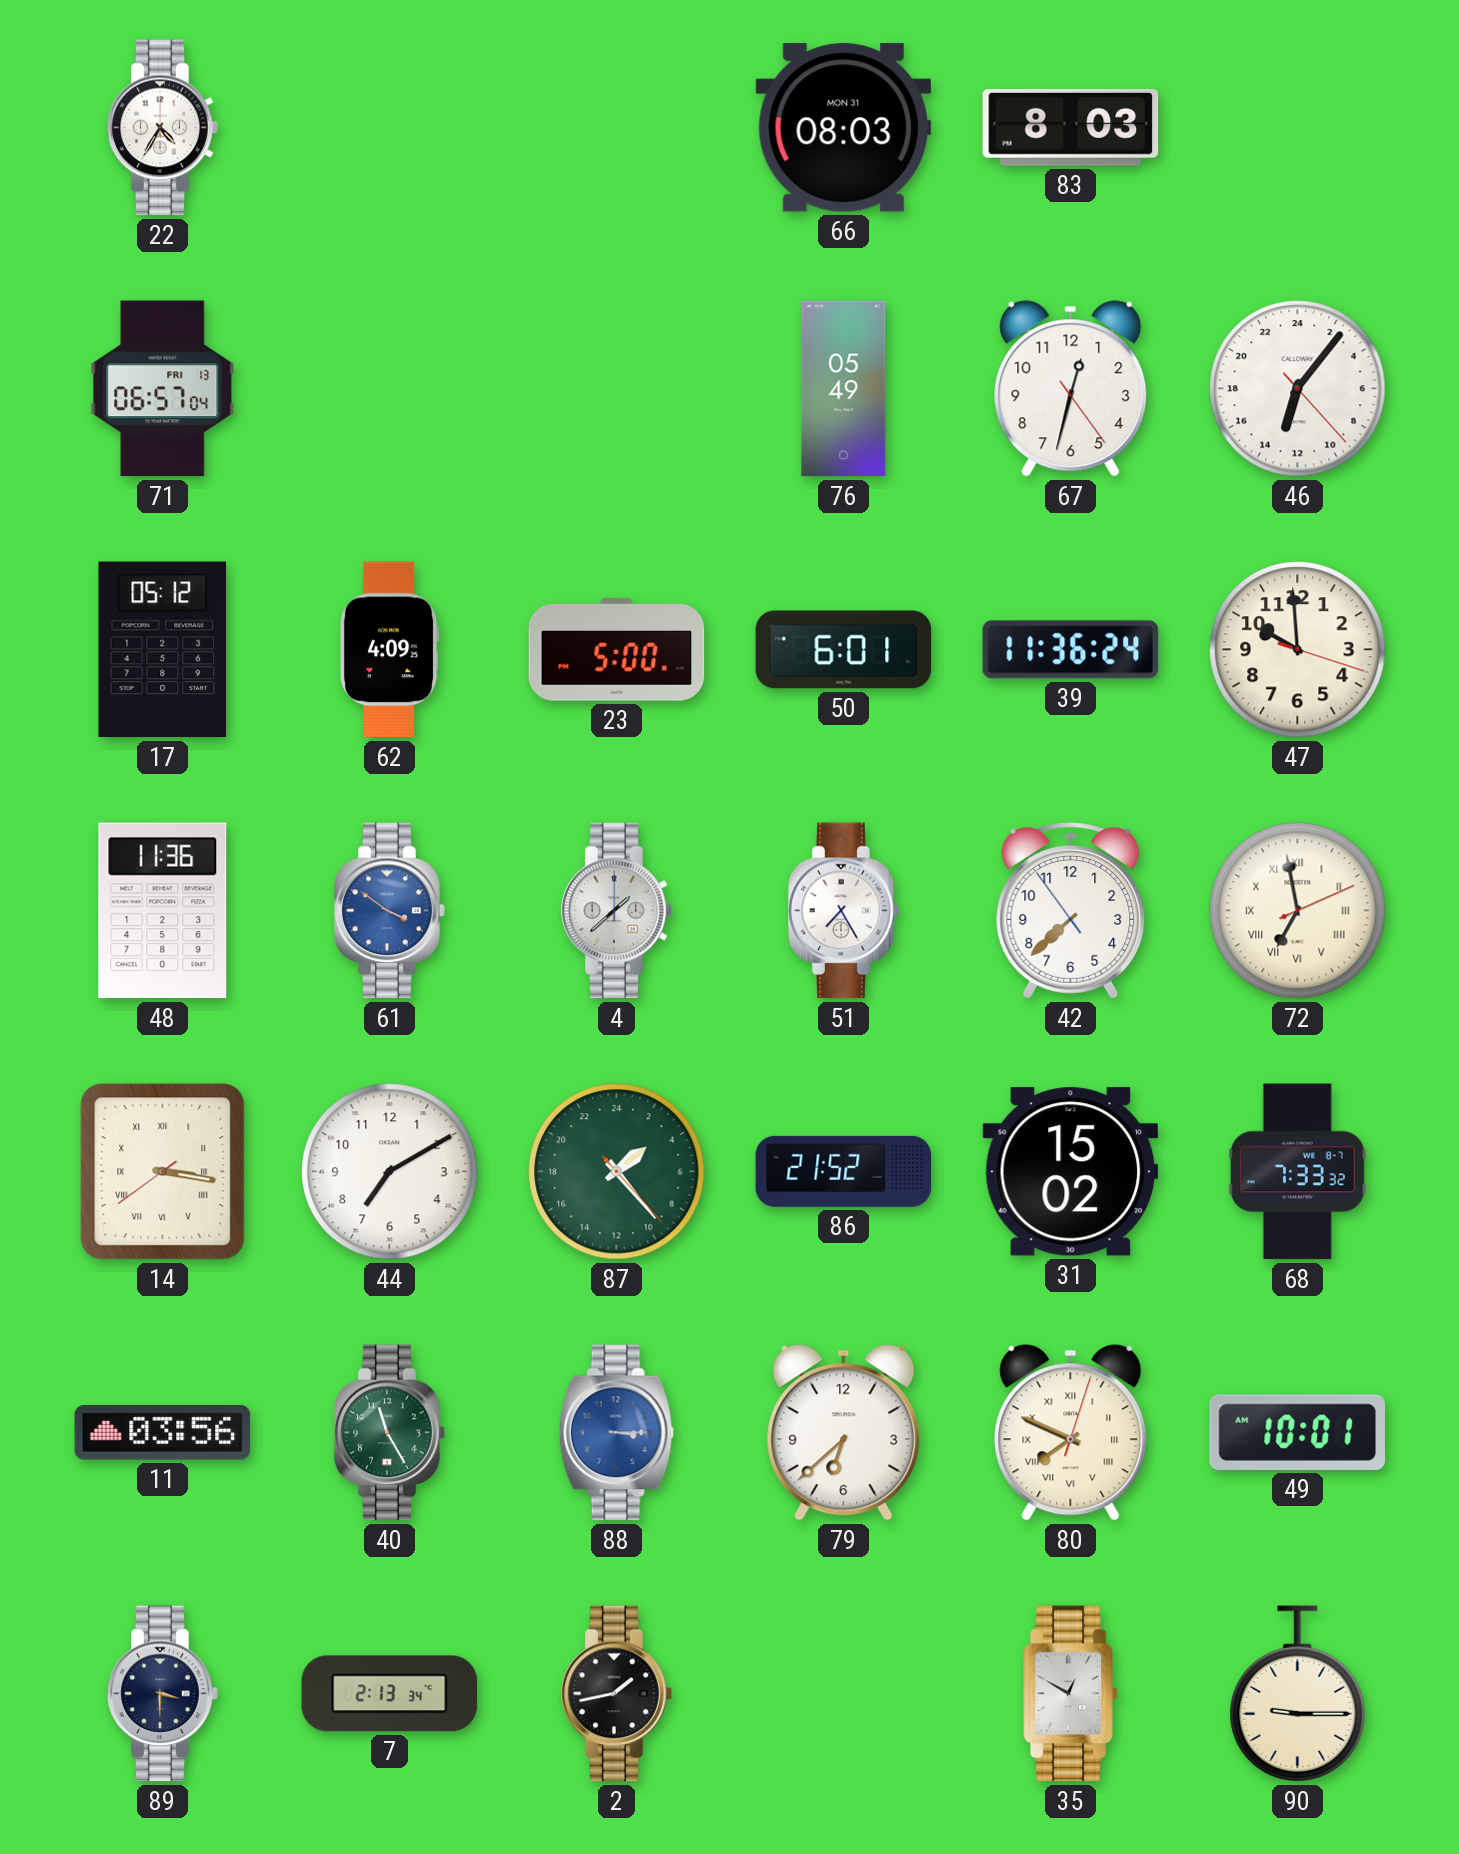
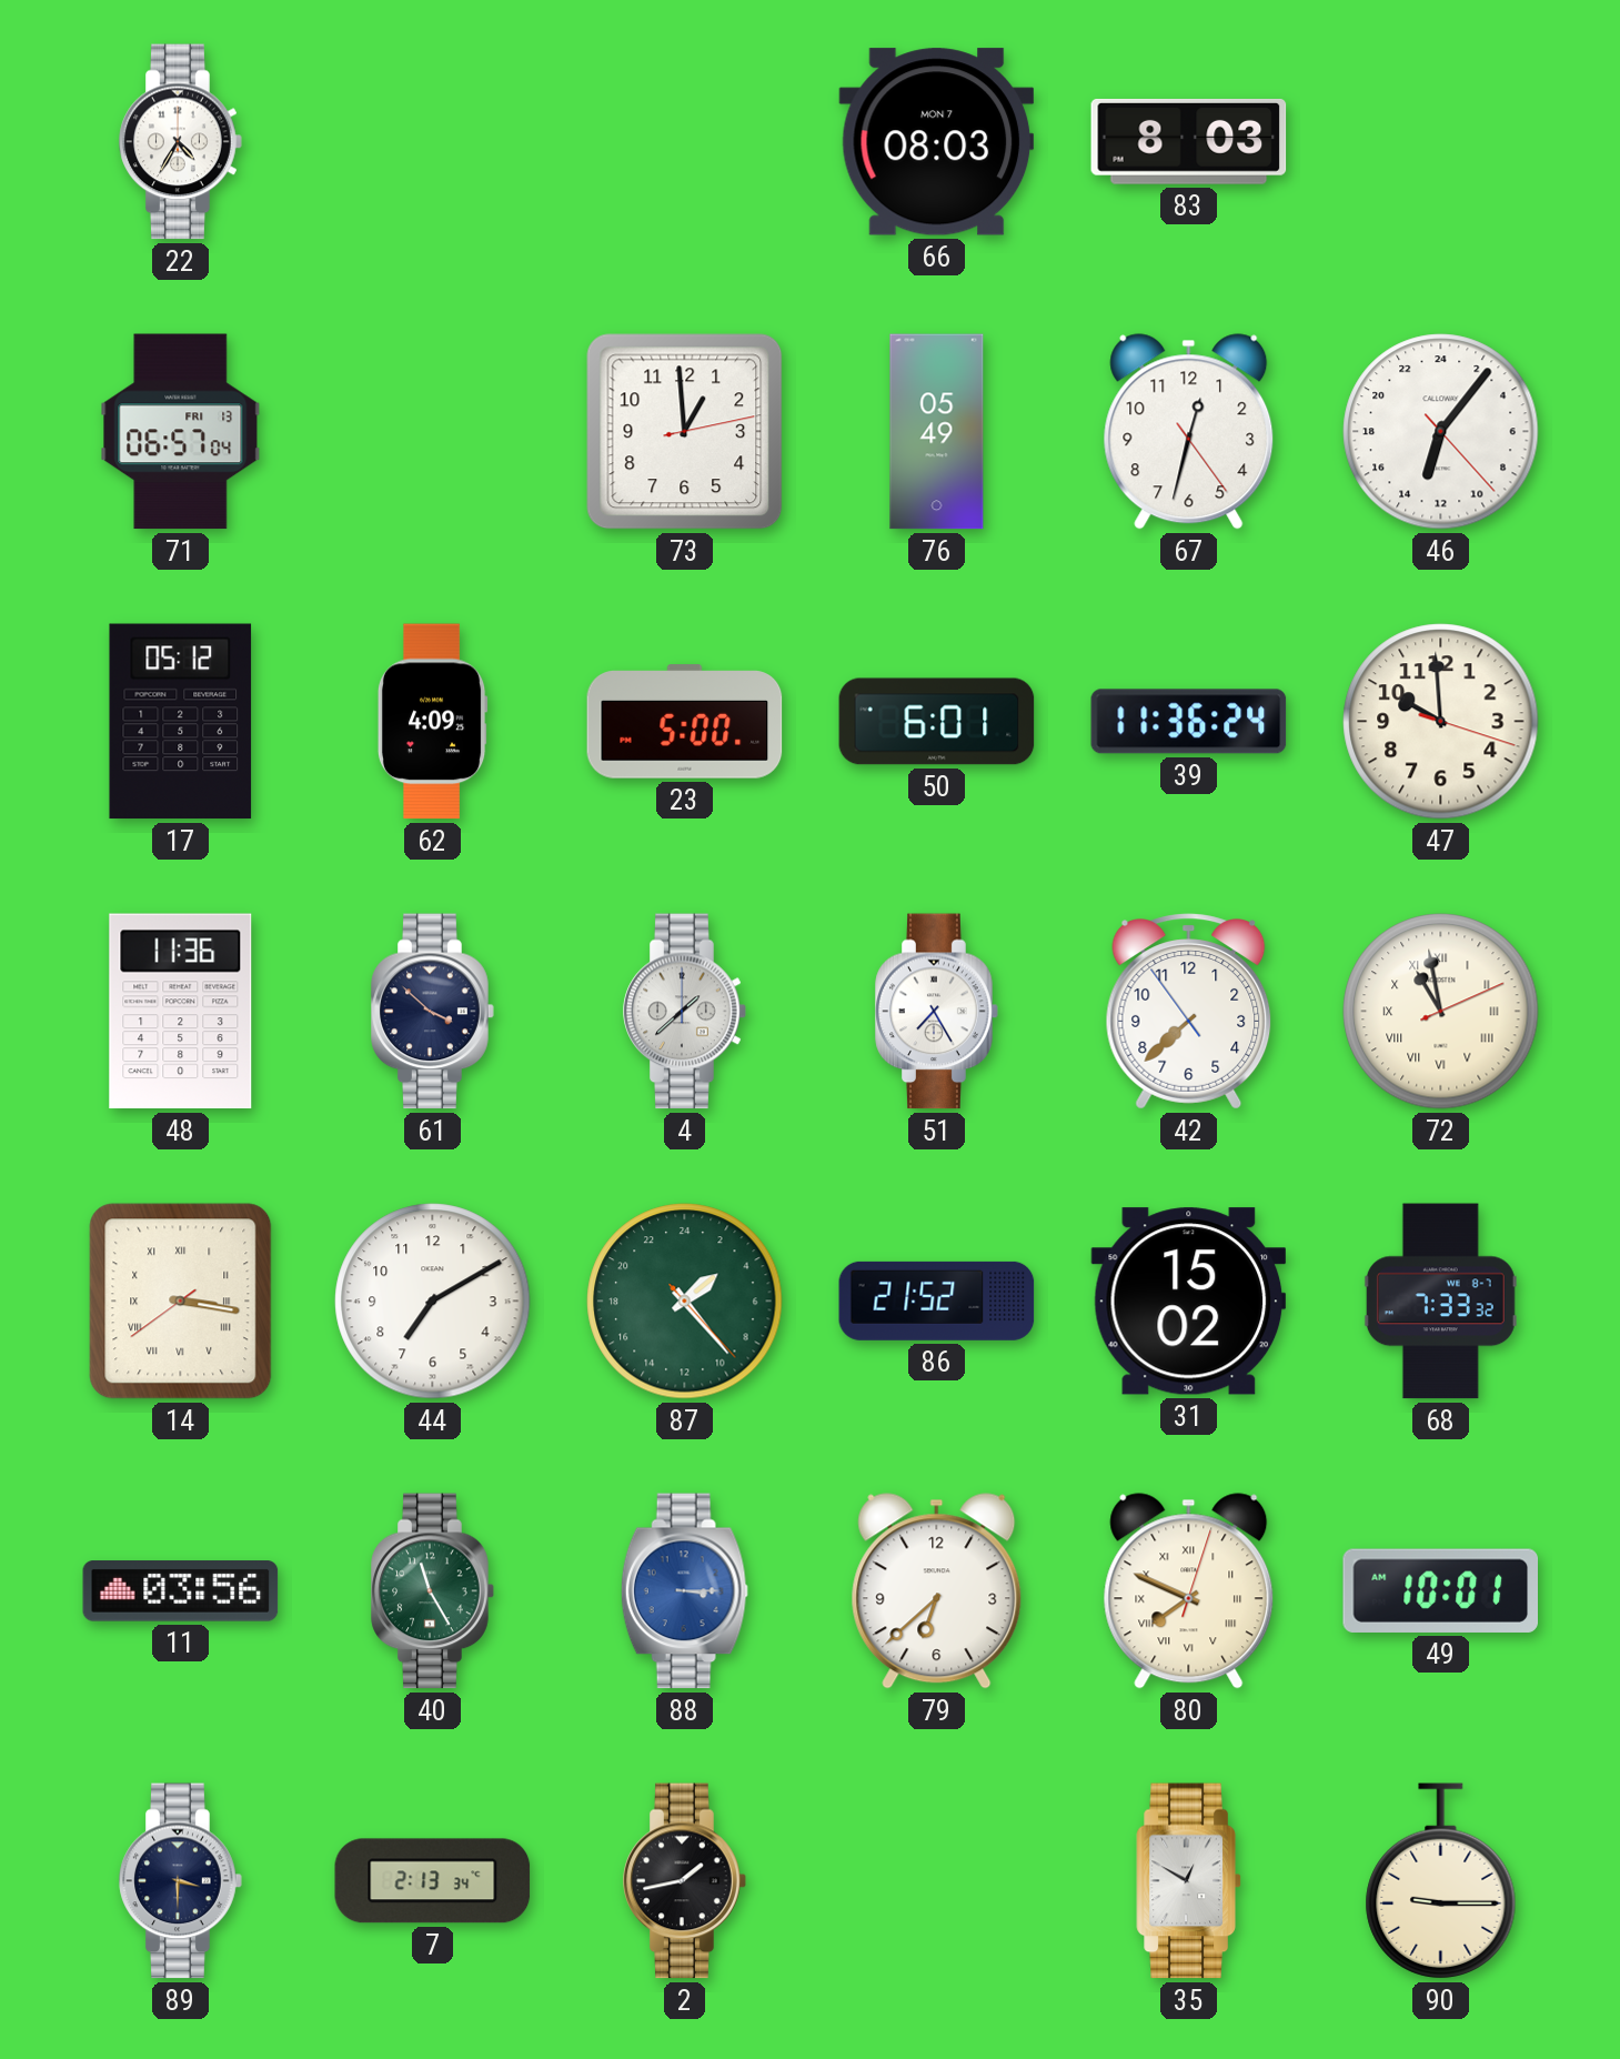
66 date: MON 31 -> MON 7
73: none -> 12:59
61: 3:51 -> 3:52
61 dial: blue -> navy
72: 6:58 -> 10:58
